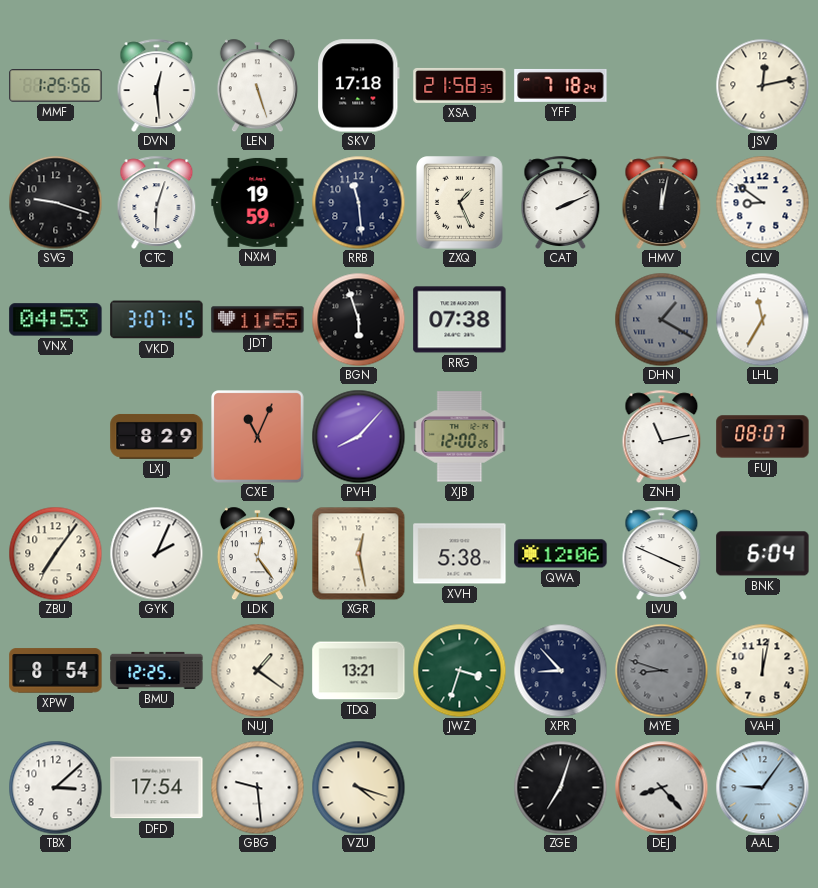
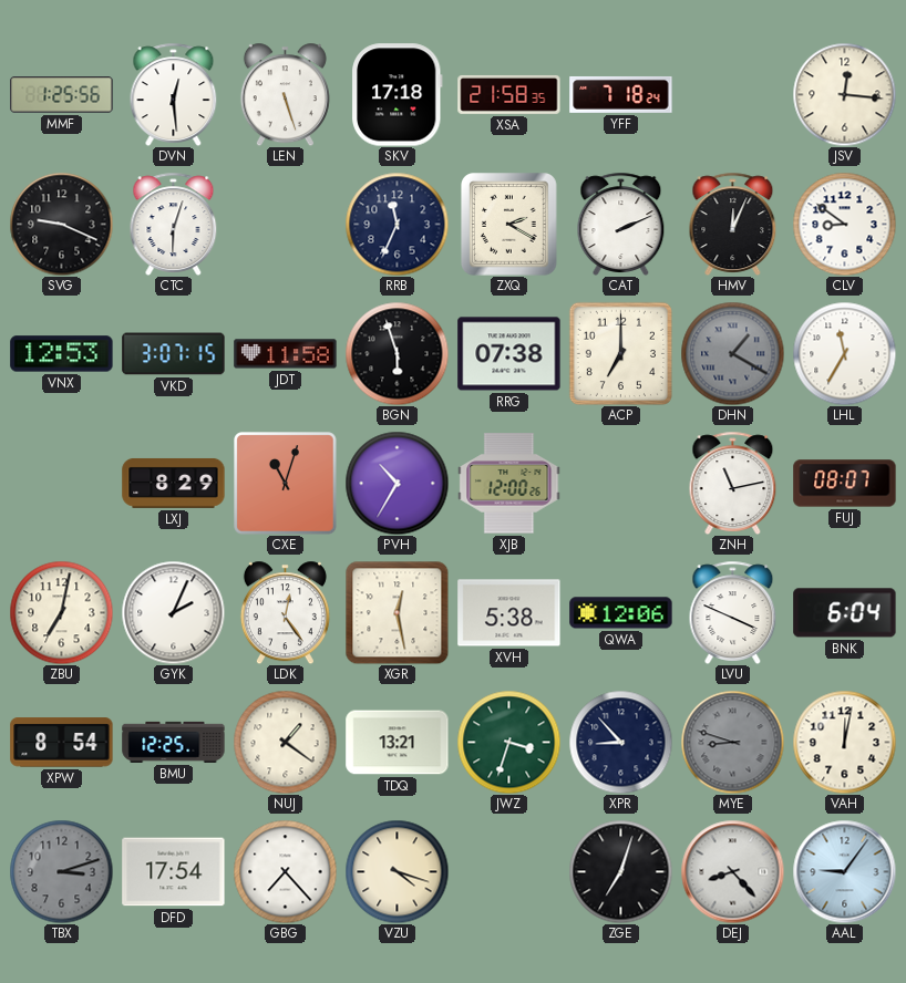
JSV: 12:13 -> 12:16
SVG: 9:18 -> 9:19
NXM: 19:59 -> none
RRB: 11:29 -> 11:34
ZXQ: 1:26 -> 2:20
HMV: 12:02 -> 12:04
VNX: 04:53 -> 12:53
JDT: 11:55 -> 11:58
ACP: none -> 7:00
CXE: 11:04 -> 11:03
PVH: 8:07 -> 10:35
ZBU: 7:06 -> 7:02
TBX: 3:08 -> 3:12
TBX dial: white -> grey
GBG: 9:29 -> 7:23
